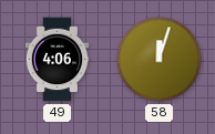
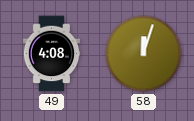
49: 4:06 -> 4:08
